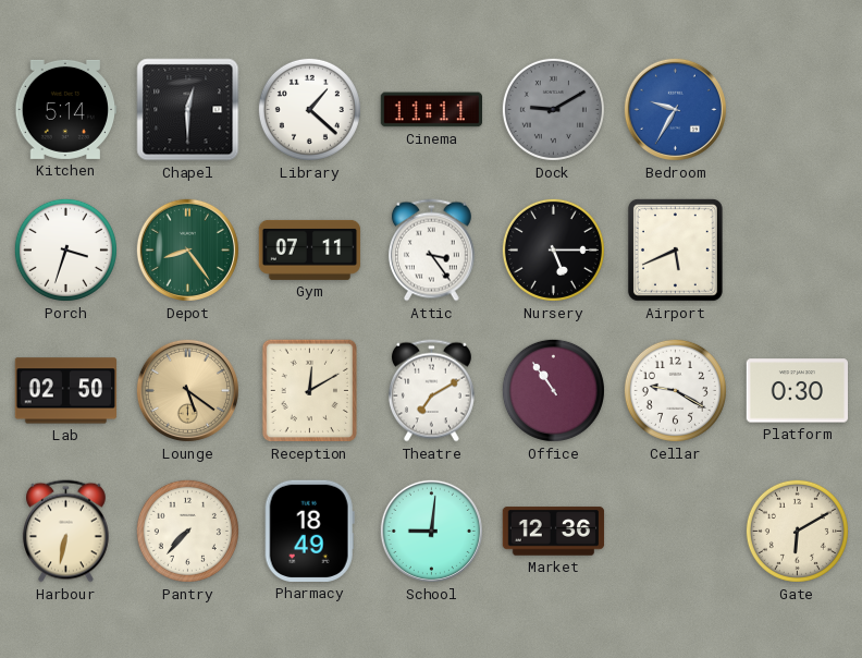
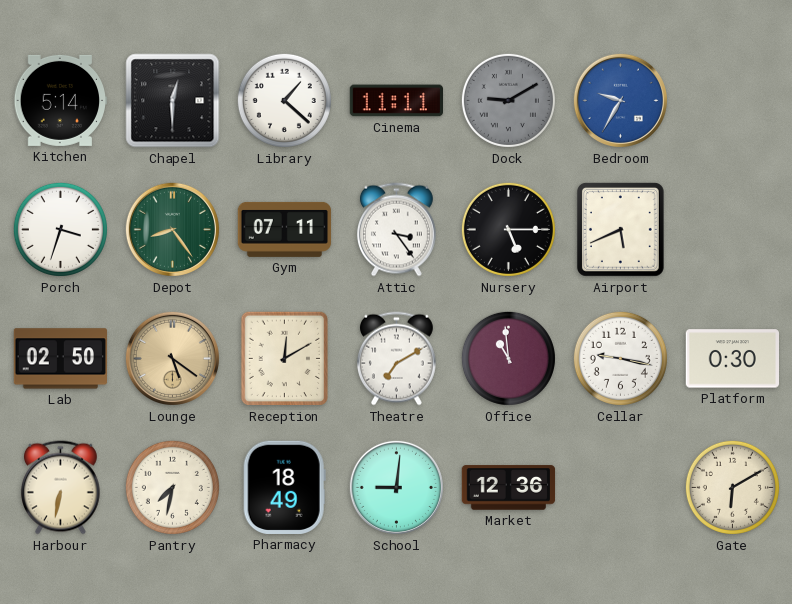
Office: 10:54 -> 10:59
Cellar: 9:20 -> 9:17
Pantry: 7:37 -> 7:32
